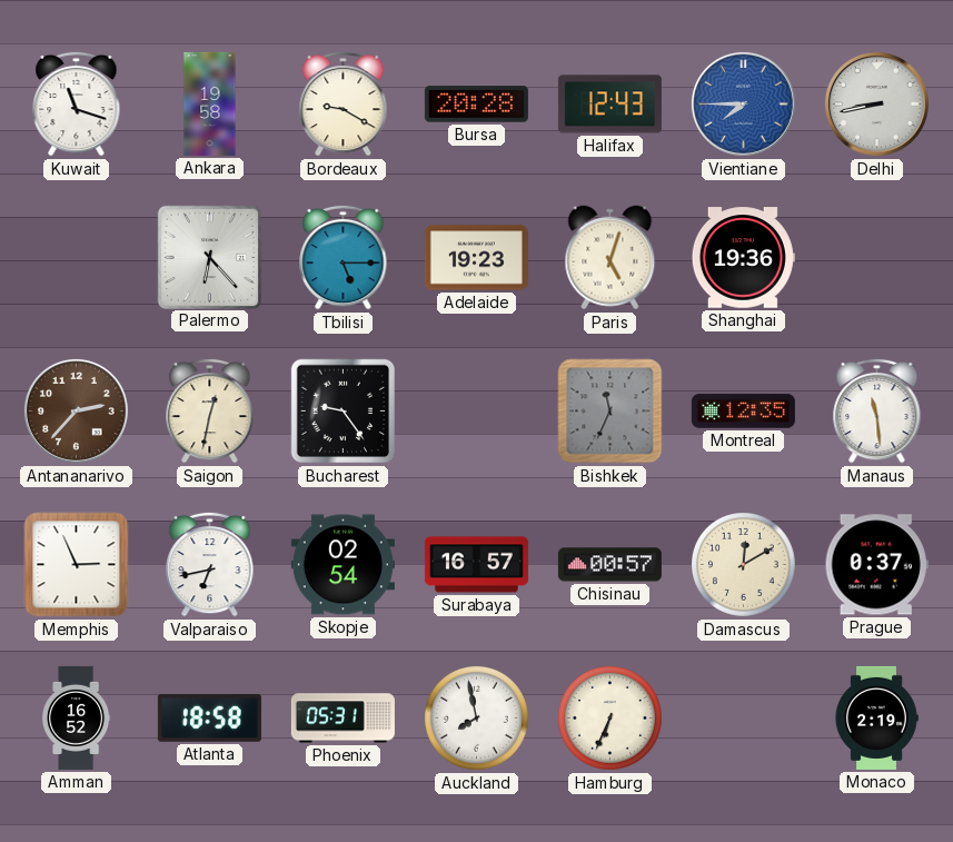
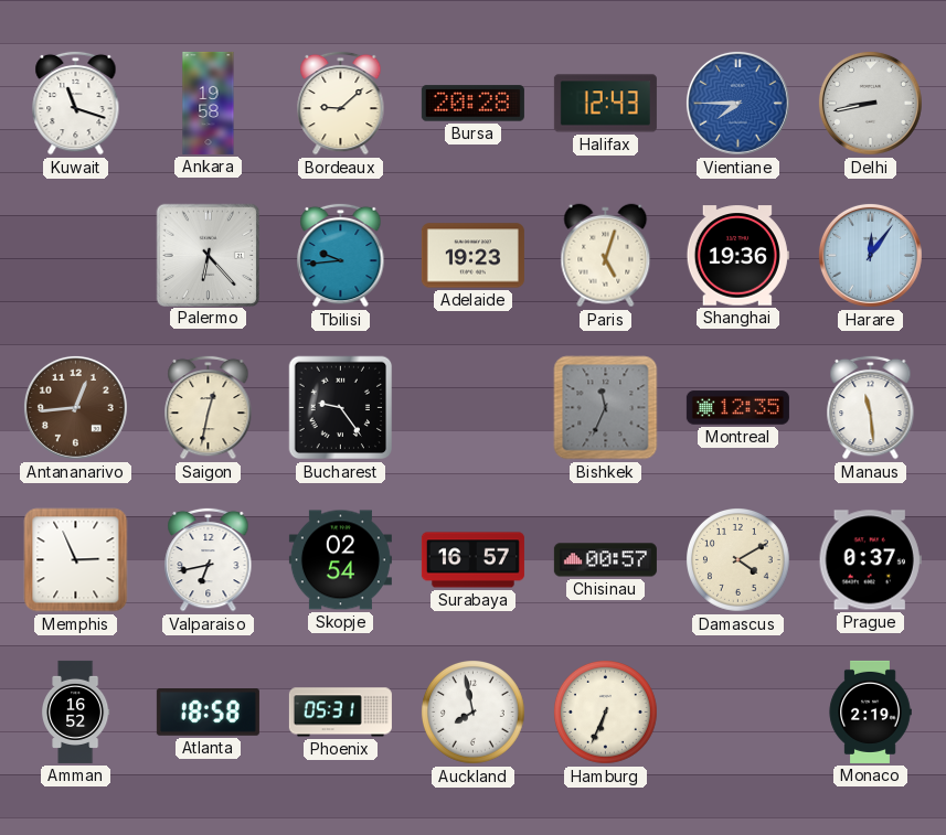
Bordeaux: 9:20 -> 9:08
Tbilisi: 5:15 -> 9:44
Harare: none -> 12:06
Antananarivo: 2:37 -> 12:44
Damascus: 12:10 -> 4:10
